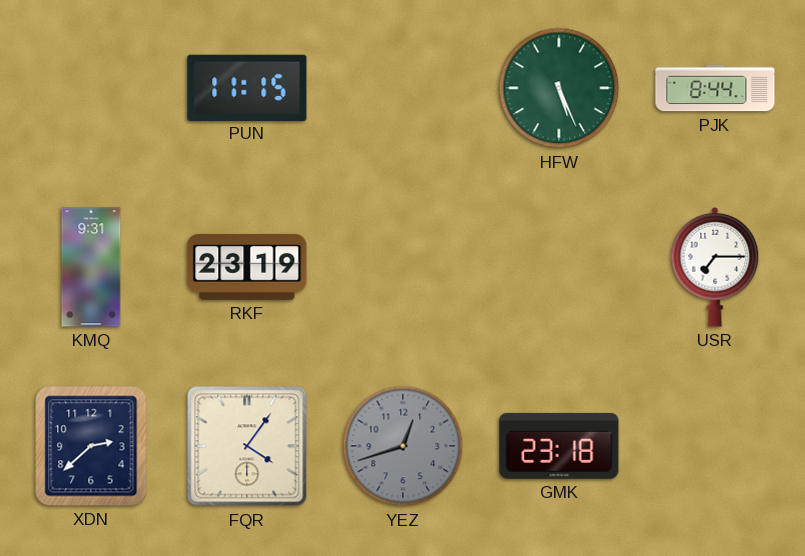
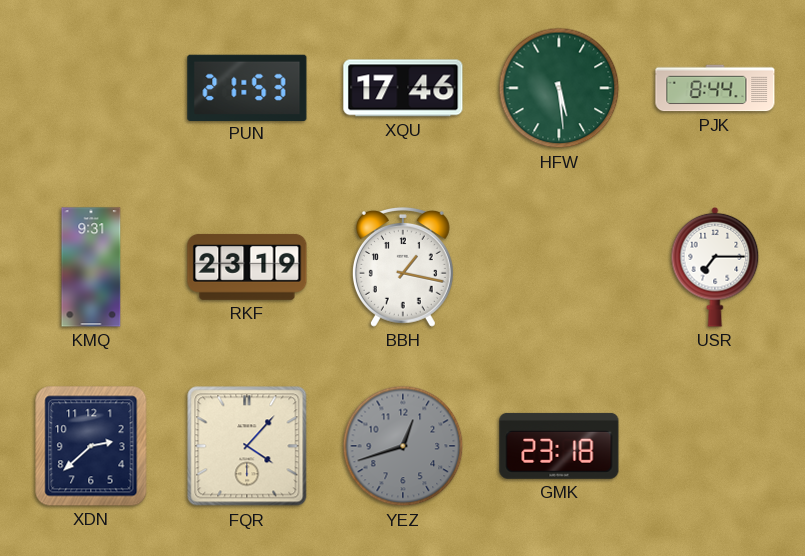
PUN: 11:15 -> 21:53
XQU: none -> 17:46
HFW: 5:26 -> 5:29
BBH: none -> 1:17
FQR: 4:06 -> 4:07
